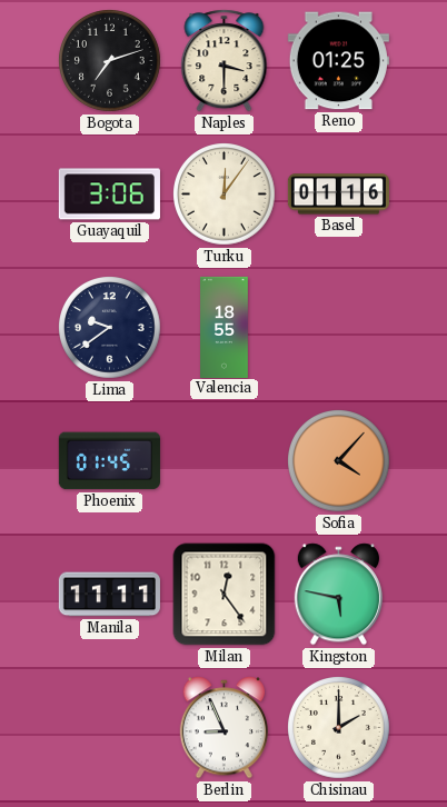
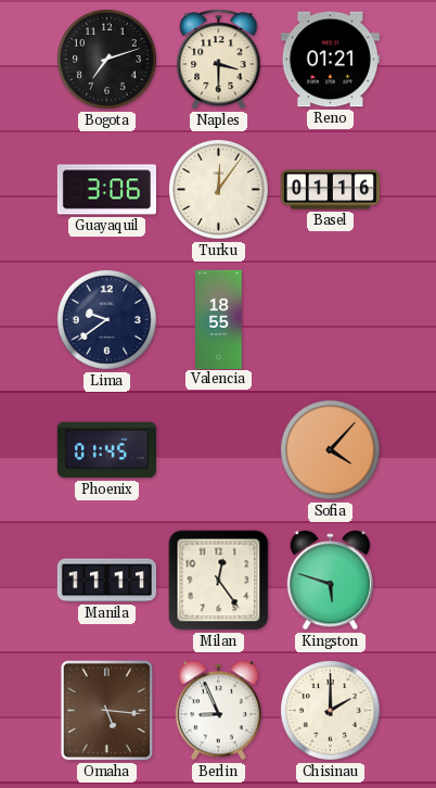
Reno: 01:25 -> 01:21
Kingston: 5:47 -> 5:48
Omaha: none -> 5:16
